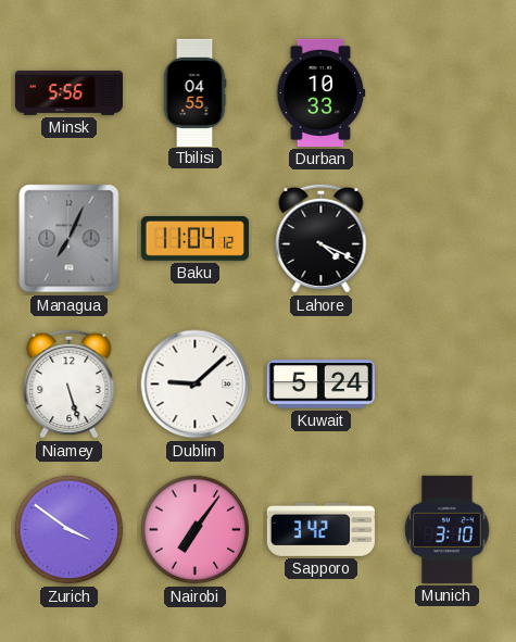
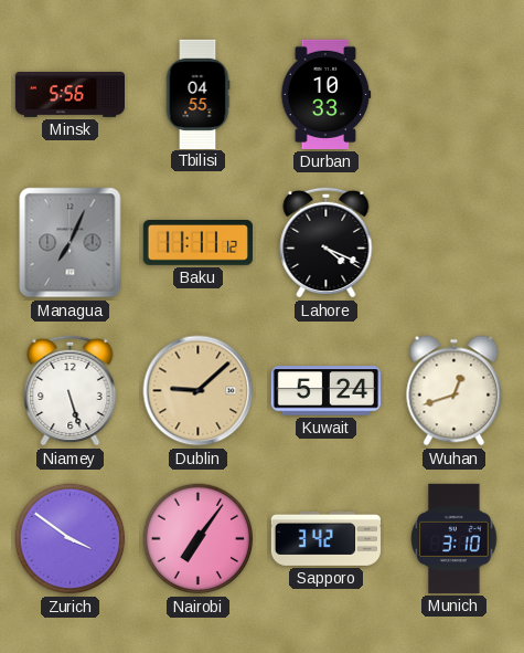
Baku: 11:04 -> 11:11
Dublin dial: white -> champagne
Wuhan: none -> 12:42
